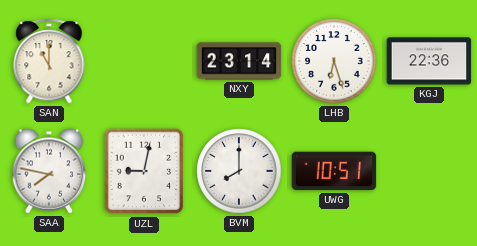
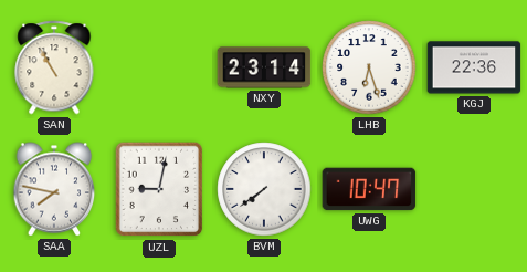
SAN: 11:00 -> 10:55
BVM: 8:00 -> 7:39
UWG: 10:51 -> 10:47
